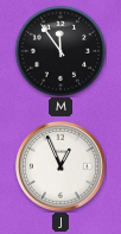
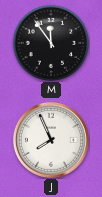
J: 12:56 -> 7:56
